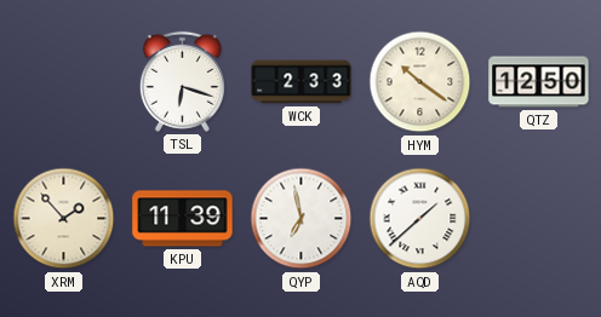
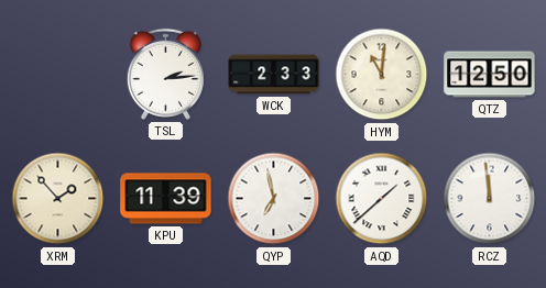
TSL: 6:18 -> 2:14
HYM: 10:21 -> 11:01
RCZ: none -> 11:59
